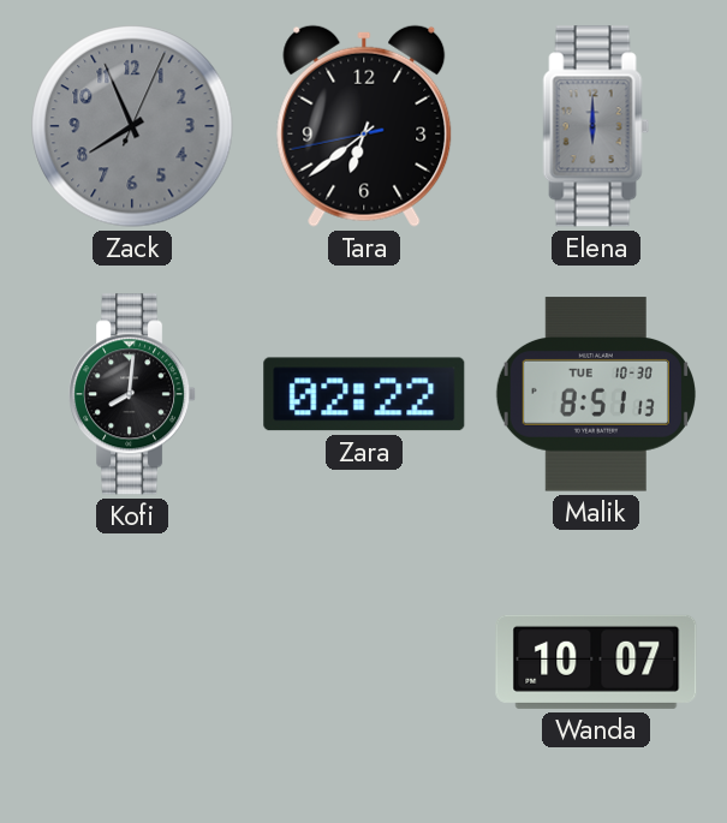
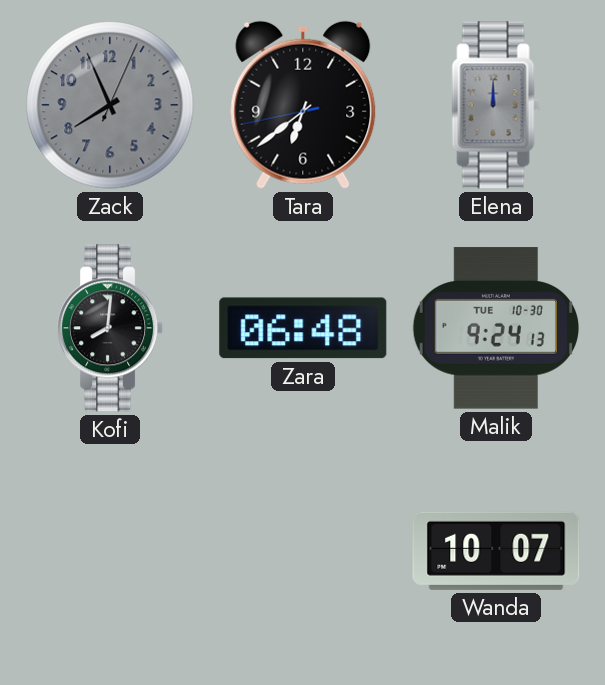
Elena: 6:00 -> 12:00
Zara: 02:22 -> 06:48
Malik: 8:51 -> 9:24
